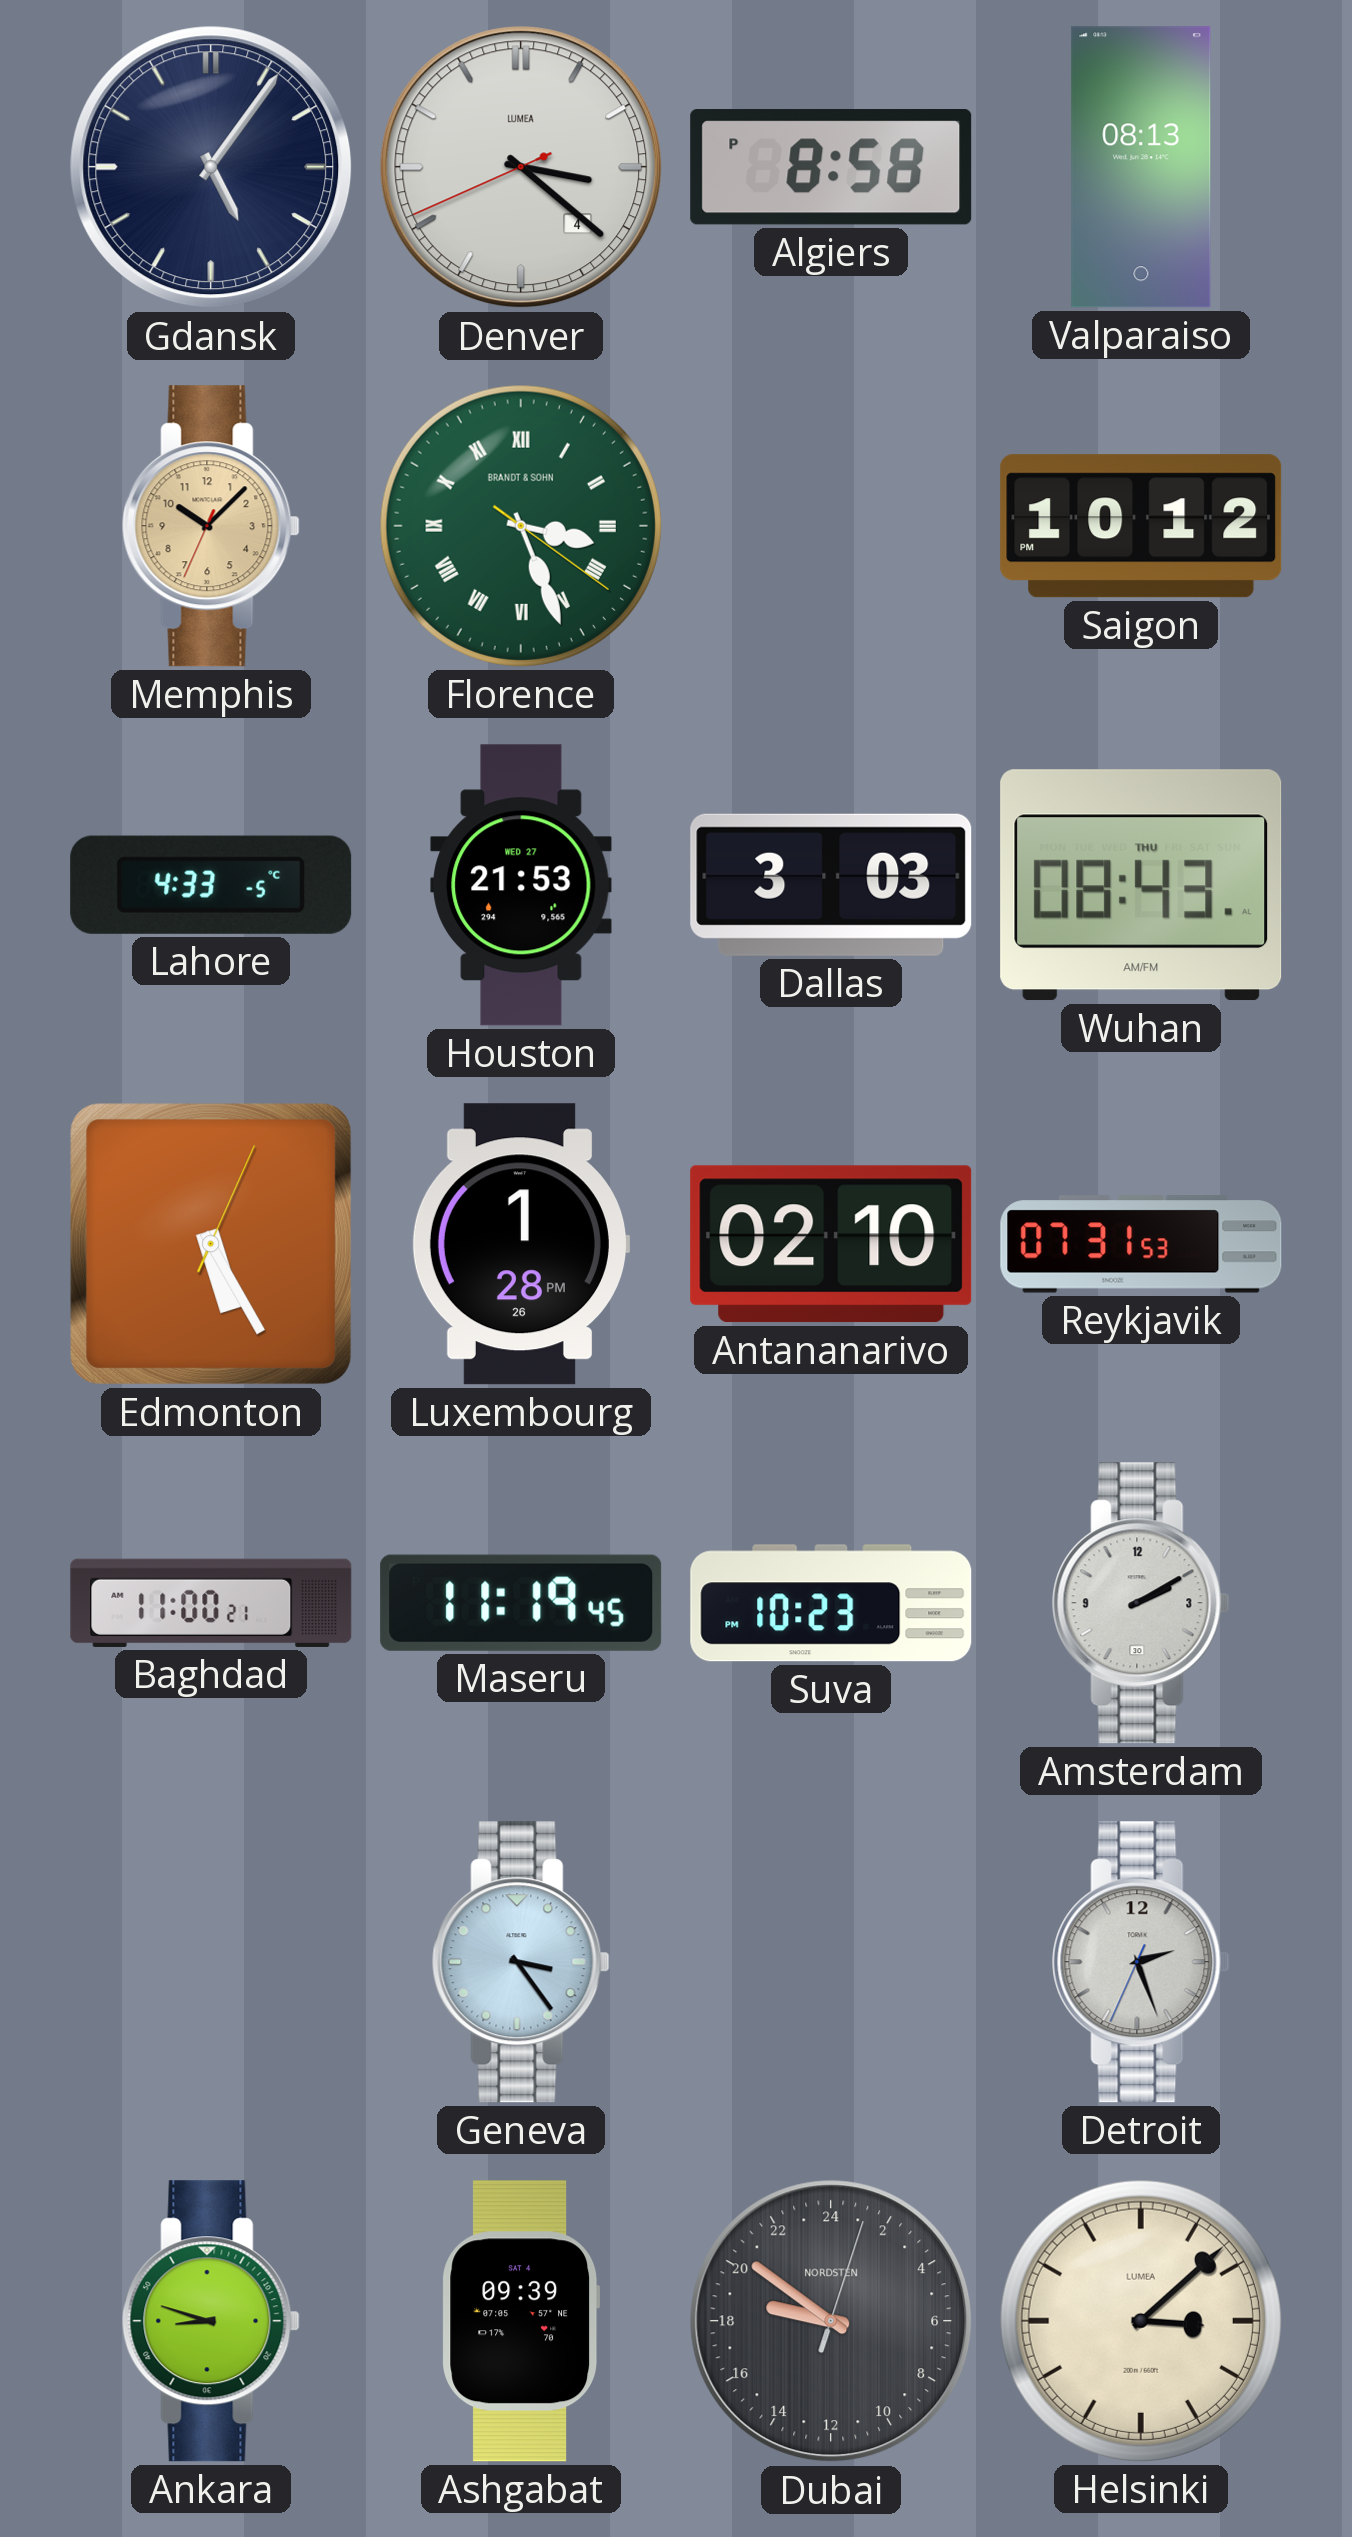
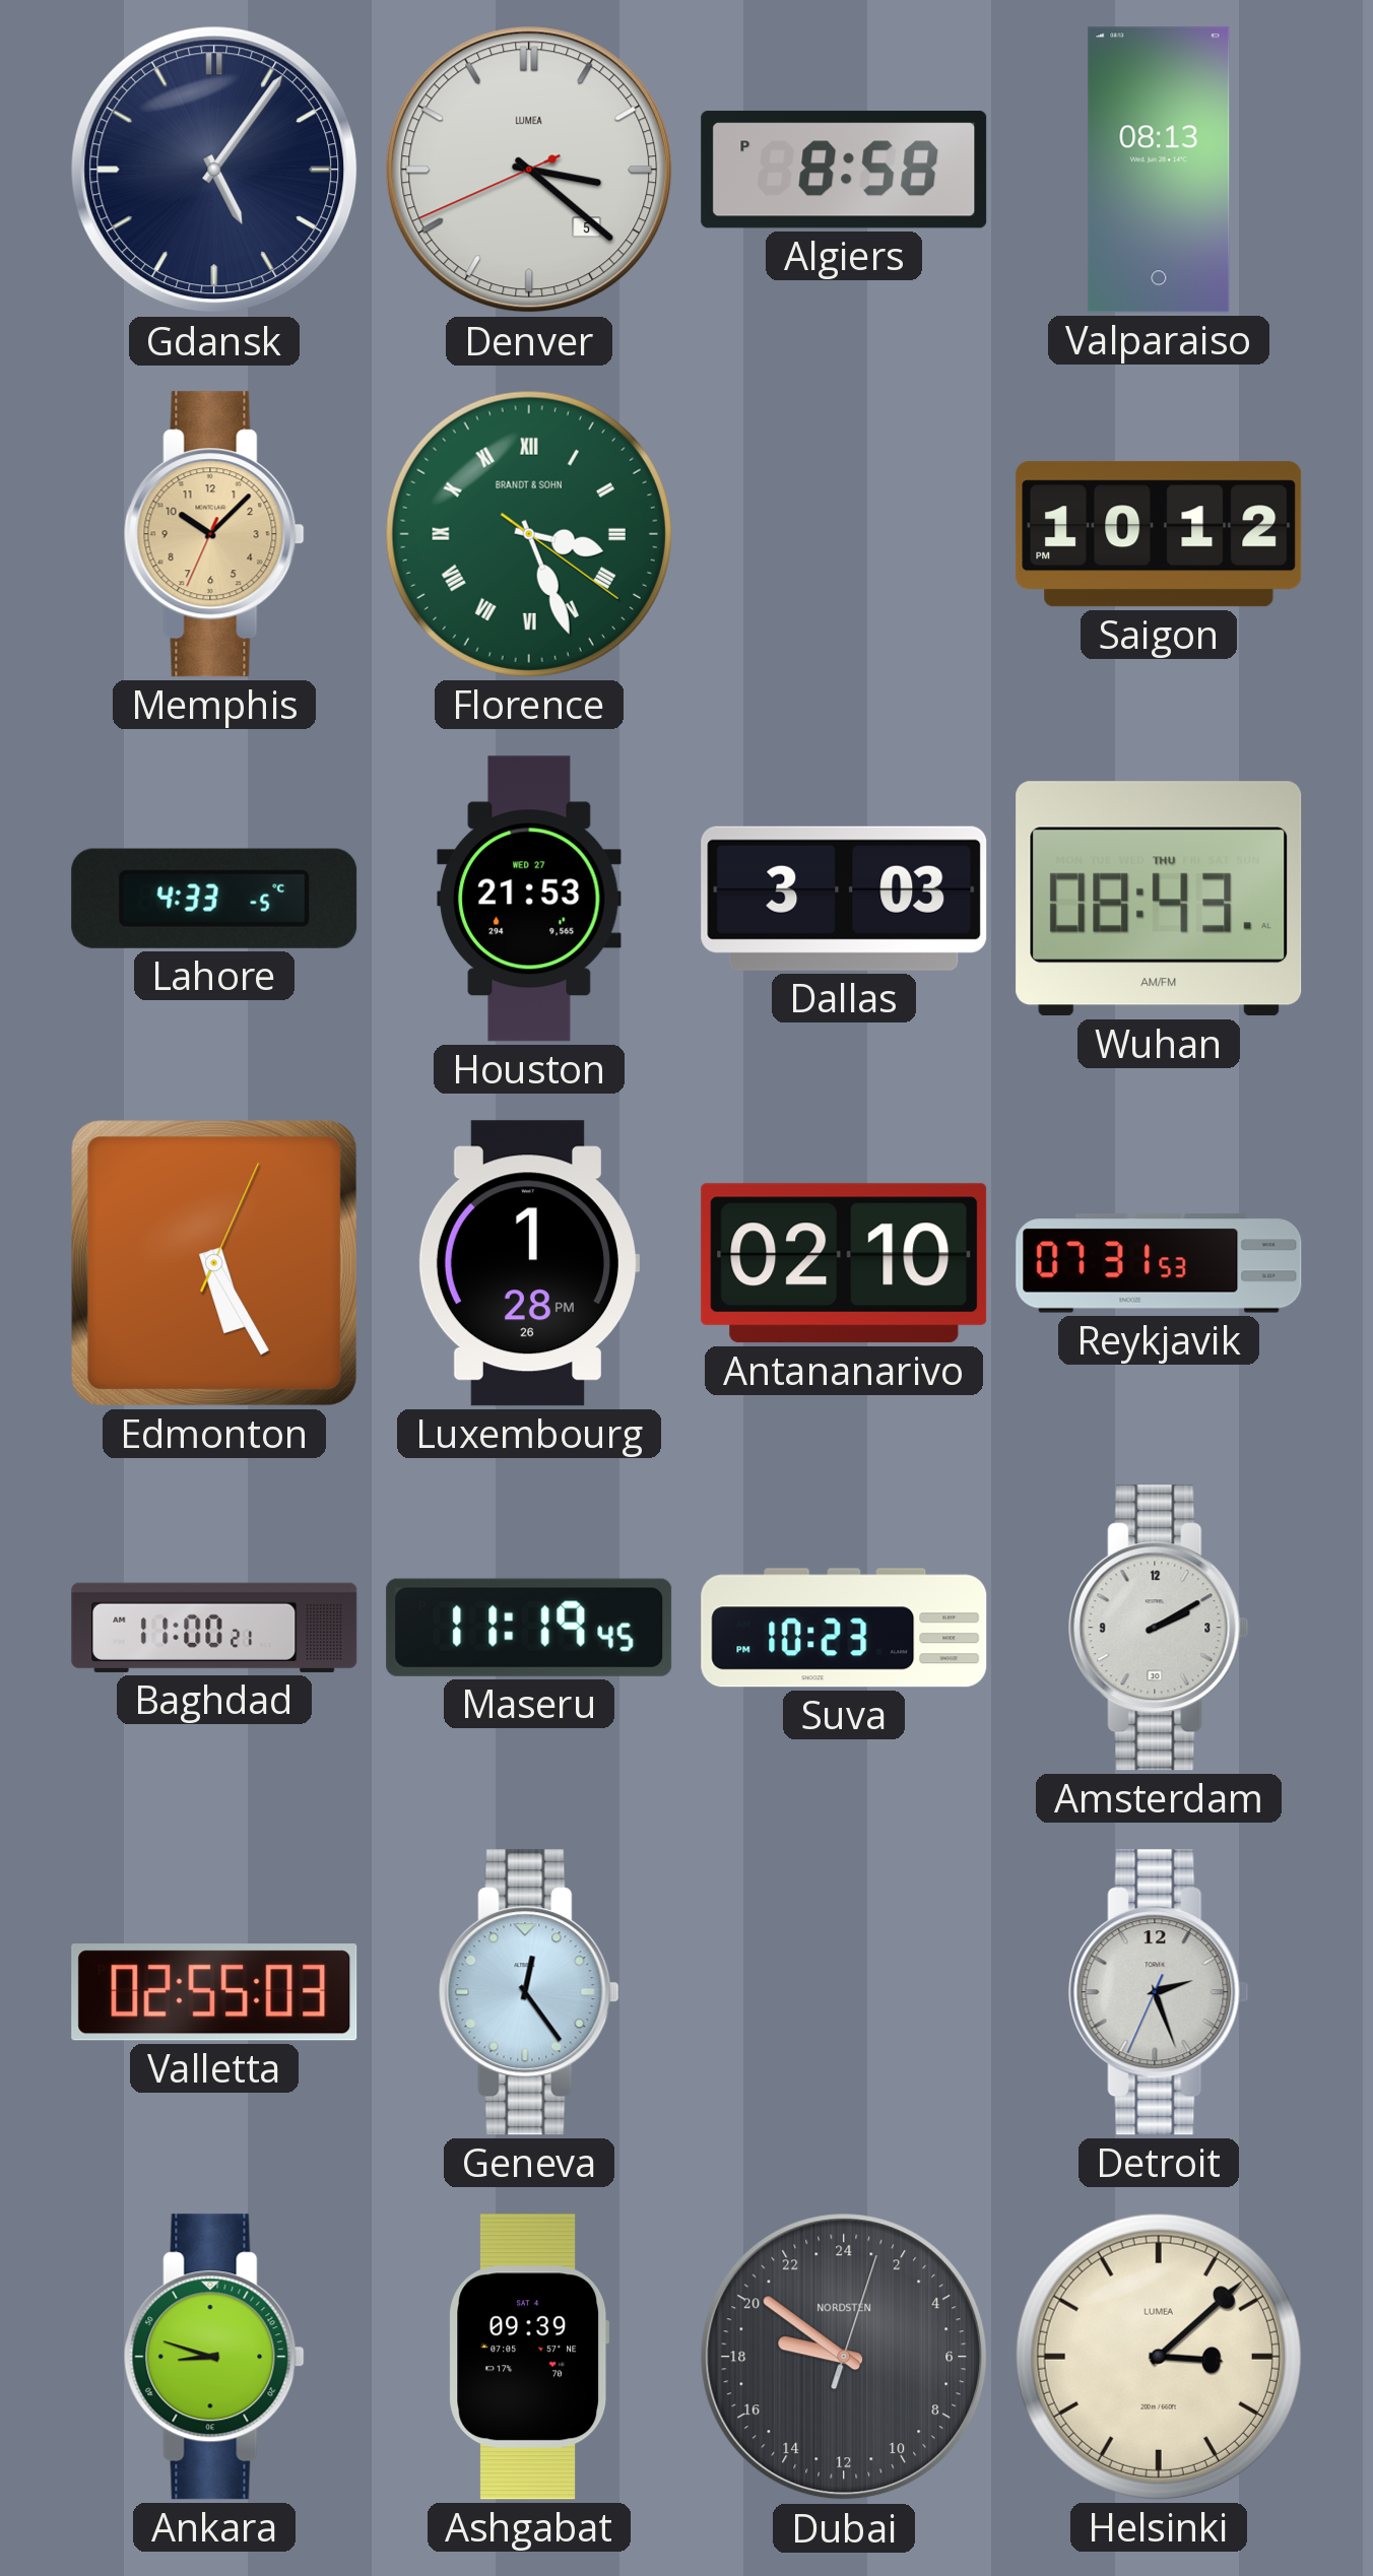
Denver date: 4 -> 5
Valletta: none -> 02:55
Geneva: 3:24 -> 12:24
